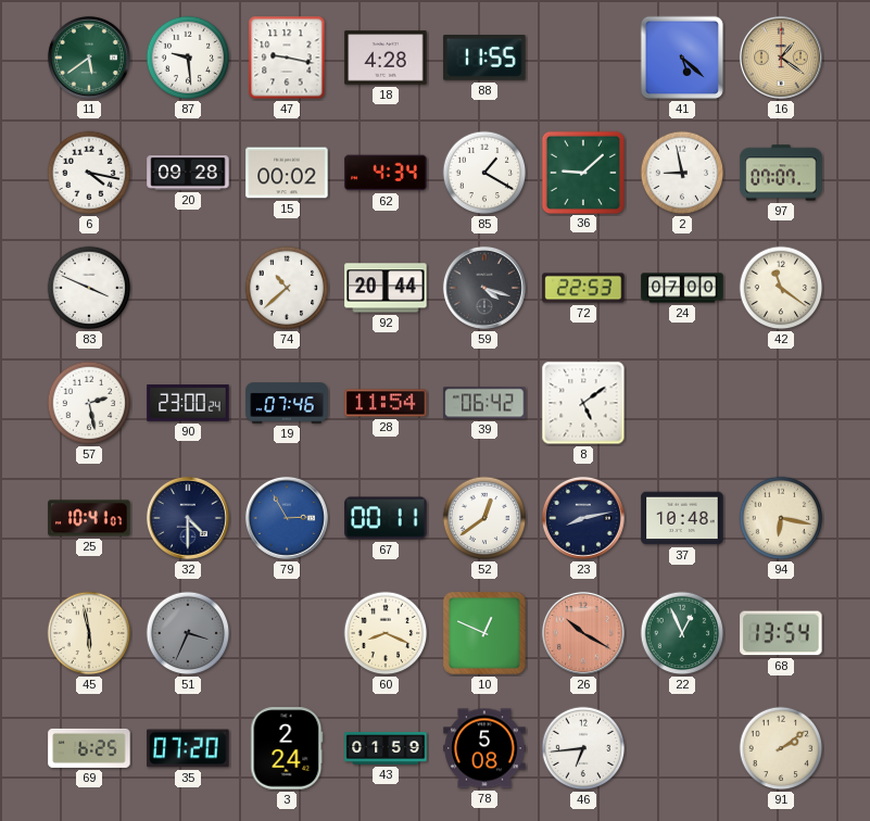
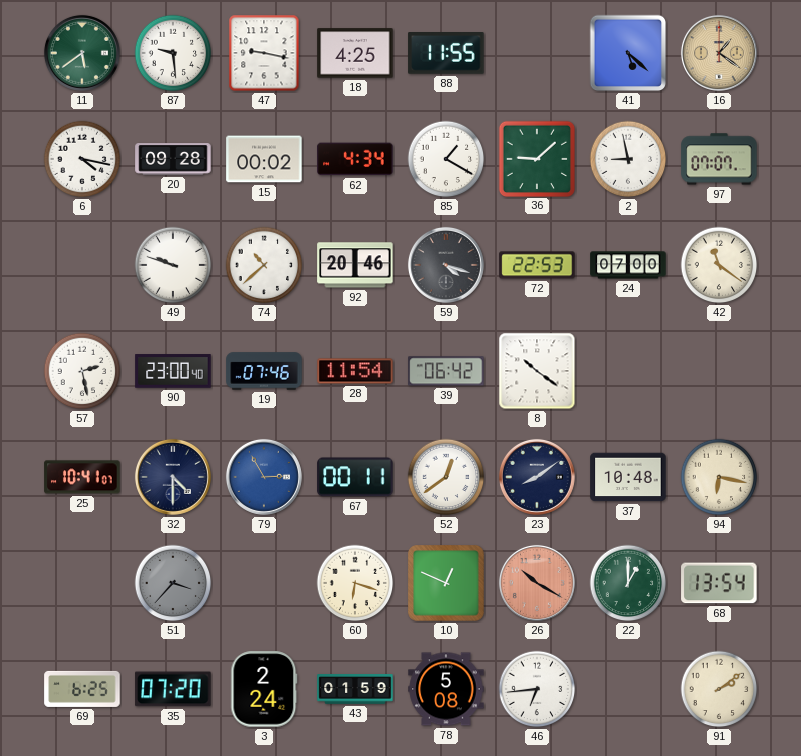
18: 4:28 -> 4:25
83: 3:49 -> none
49: none -> 9:48
92: 20:44 -> 20:46
90: 23:00:24 -> 23:00:40
8: 5:09 -> 10:21
23: 8:13 -> 8:09
45: 5:58 -> none
51: 3:34 -> 3:37
60: 8:19 -> 6:18
22: 12:56 -> 1:00
